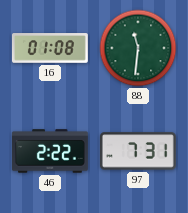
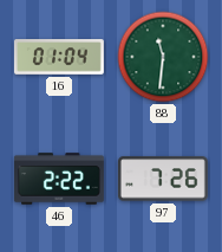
16: 01:08 -> 01:04
97: 7:31 -> 7:26
